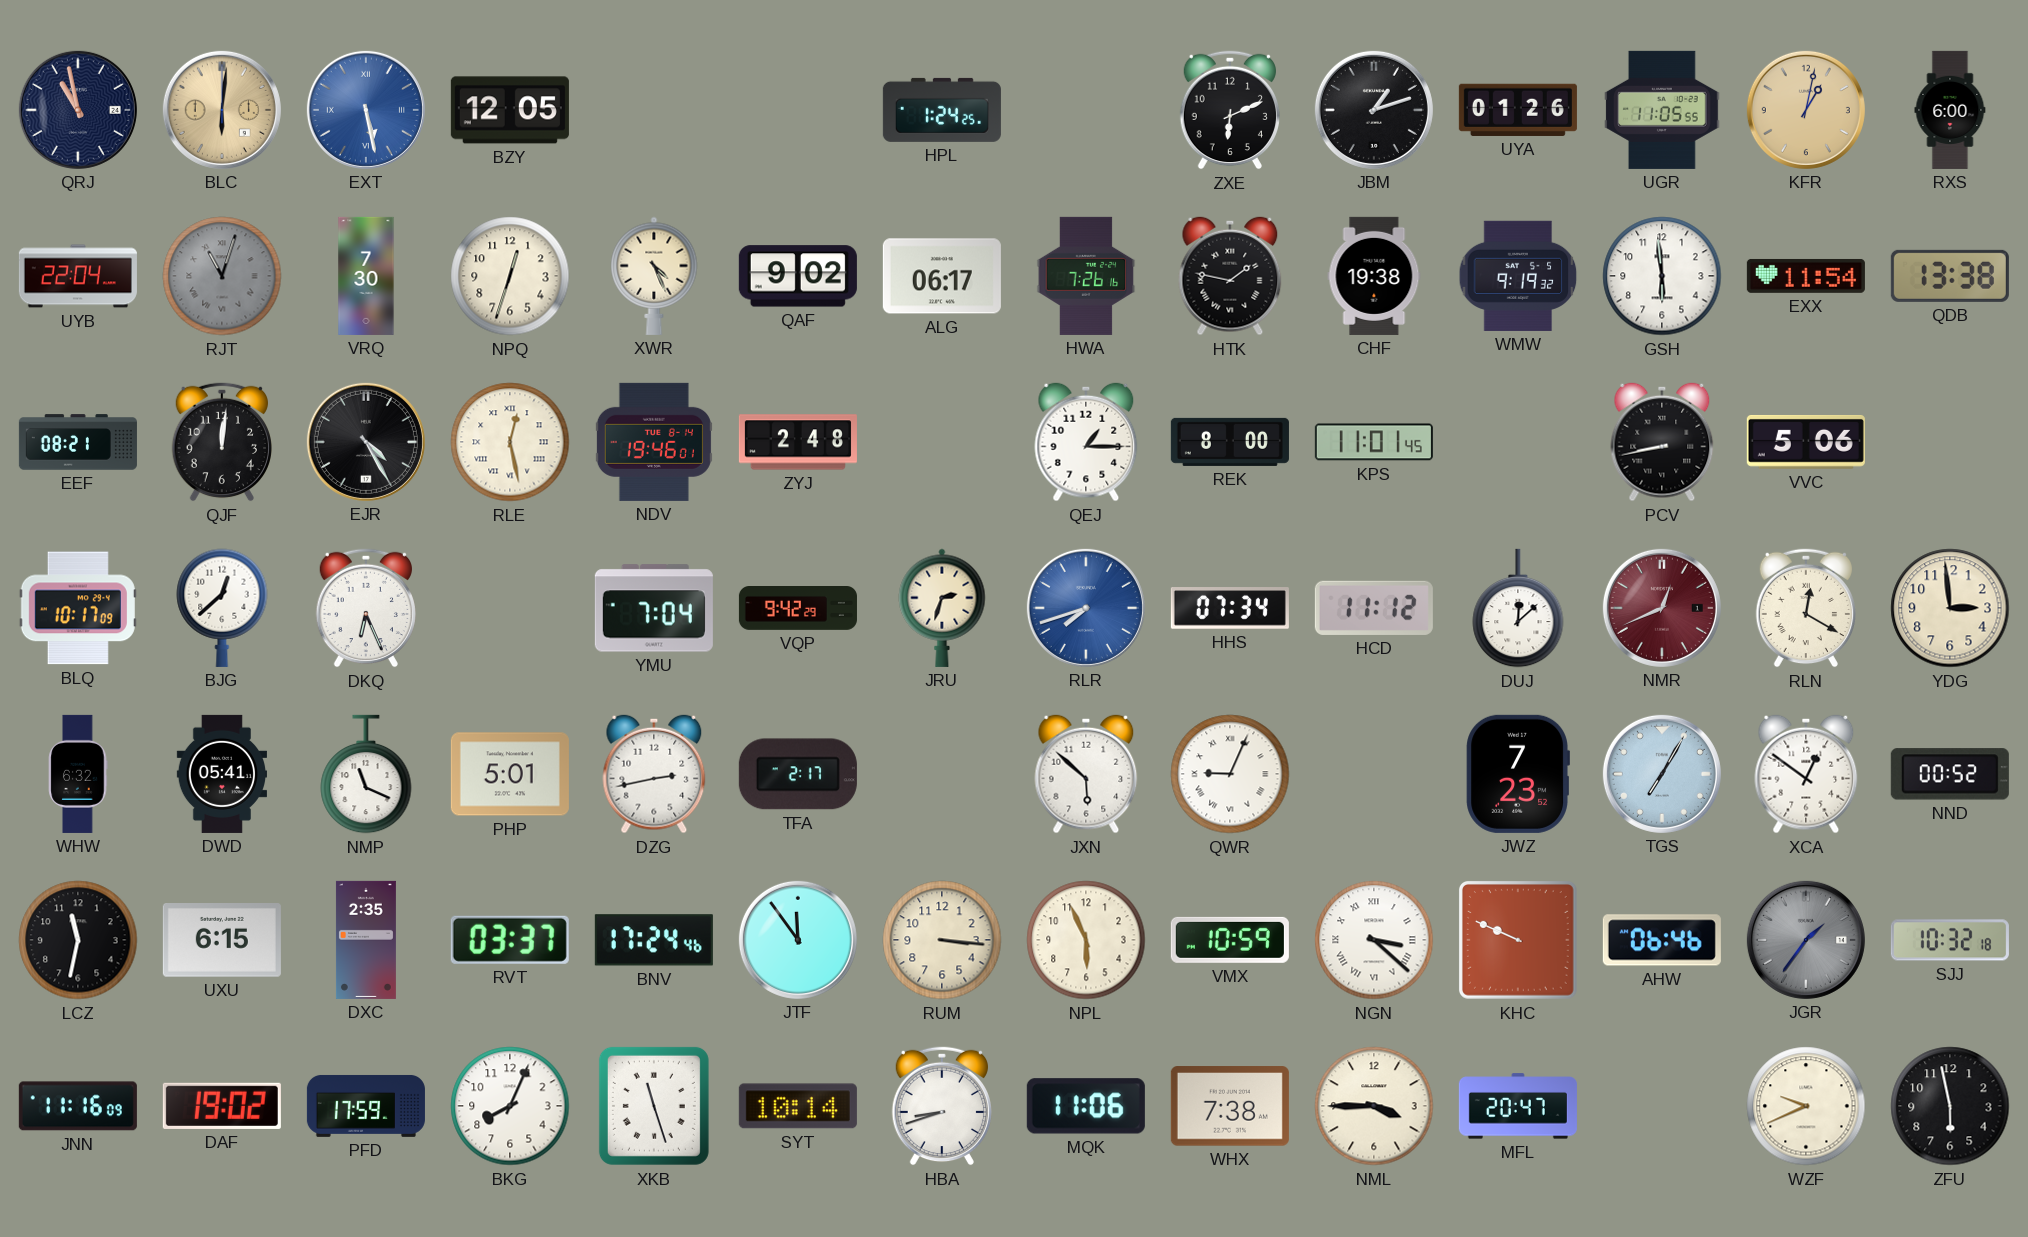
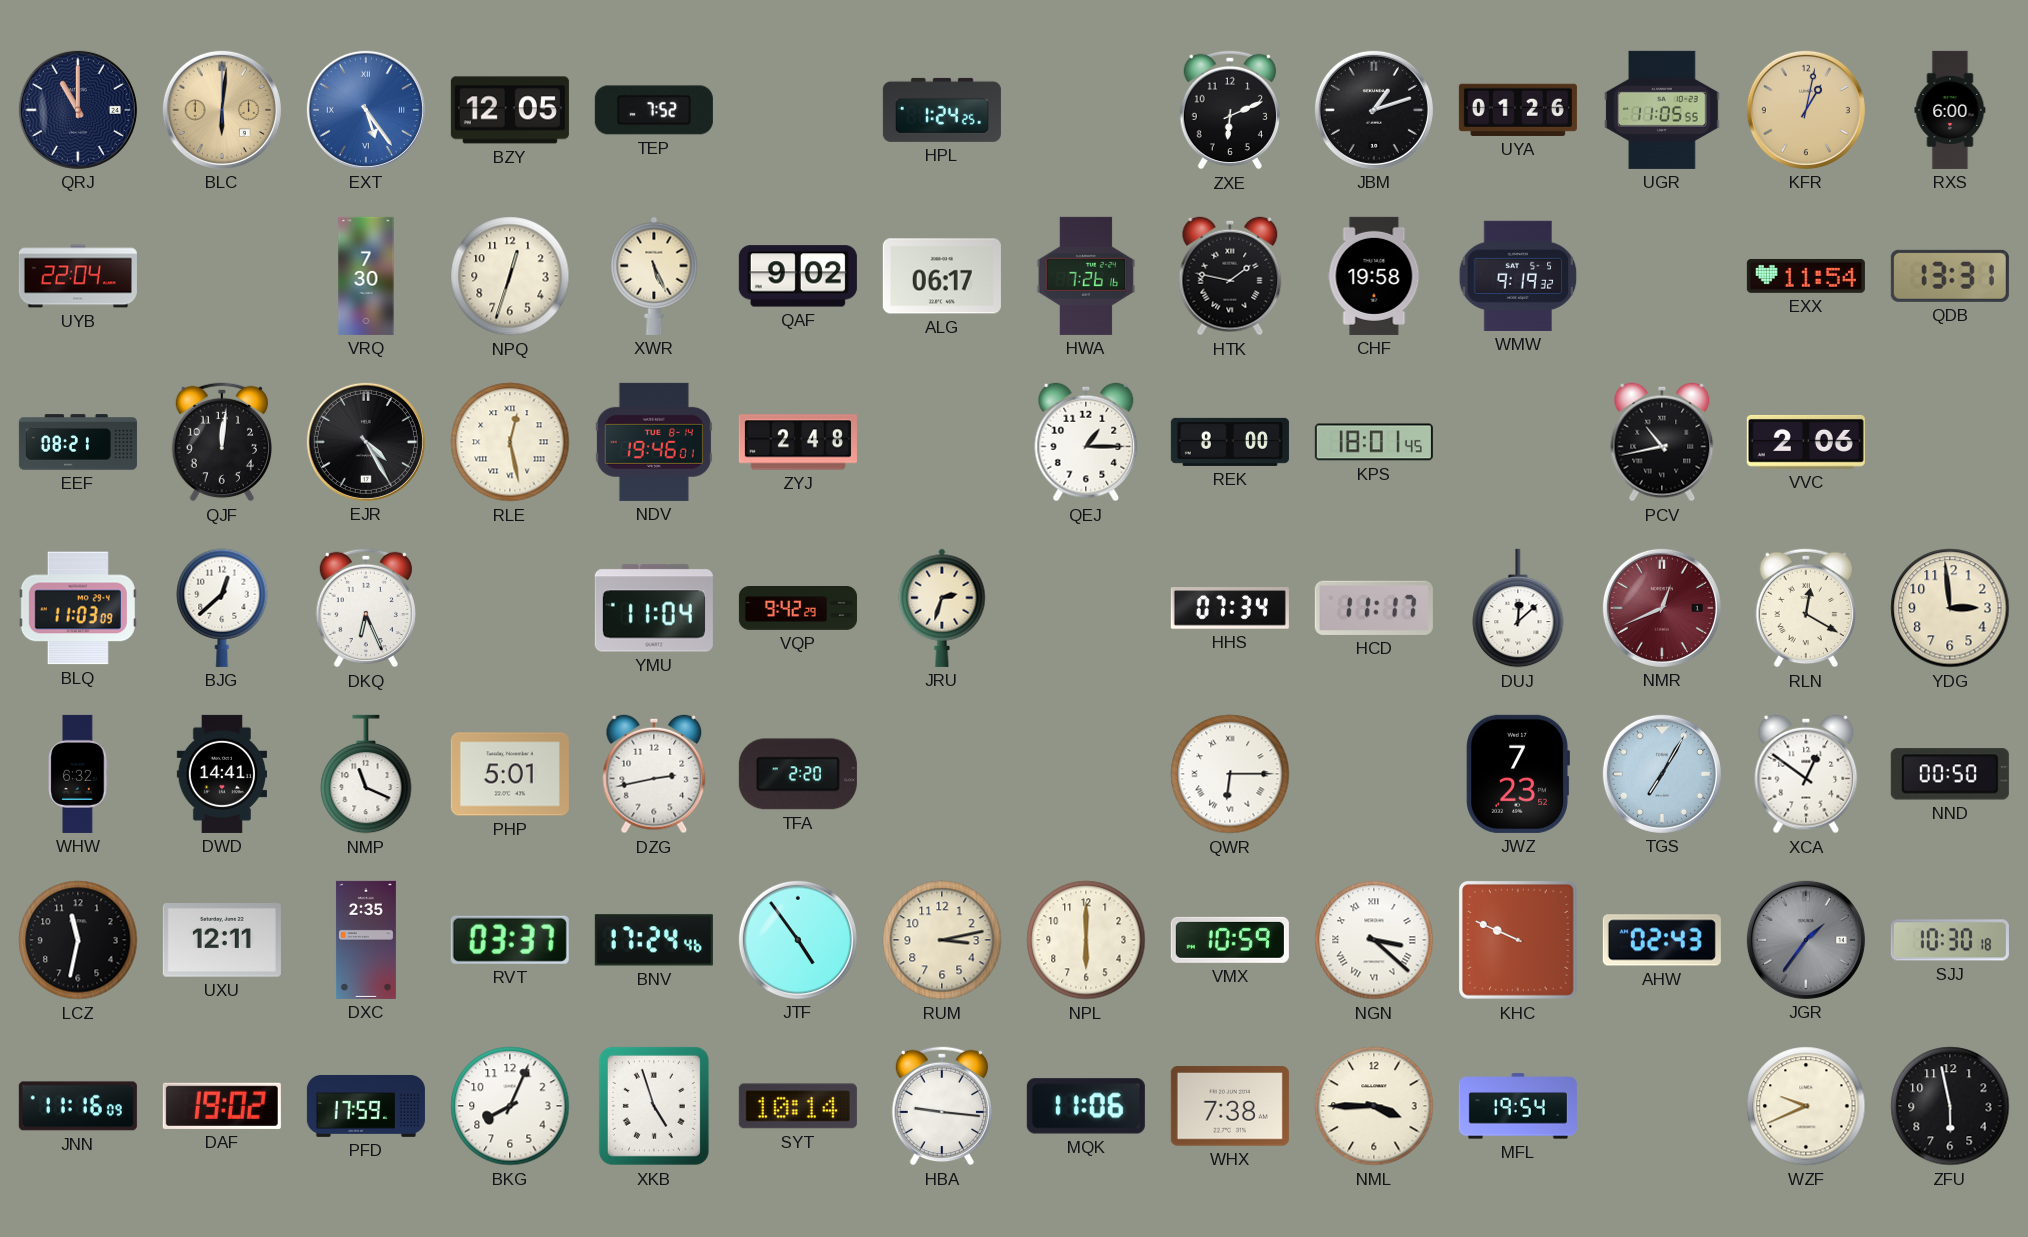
QRJ: 10:58 -> 11:00
EXT: 5:28 -> 5:24
TEP: none -> 7:52
RJT: 11:03 -> none
XWR: 4:26 -> 5:26
CHF: 19:38 -> 19:58
GSH: 5:59 -> none
QDB: 13:38 -> 13:31
KPS: 11:01 -> 18:01
PCV: 8:43 -> 10:43
VVC: 5:06 -> 2:06
BLQ: 10:17 -> 11:03
YMU: 7:04 -> 11:04
RLR: 7:42 -> none
HCD: 11:12 -> 11:17
DWD: 05:41 -> 14:41
TFA: 2:17 -> 2:20
JXN: 5:52 -> none
QWR: 9:04 -> 6:15
NND: 00:52 -> 00:50
UXU: 6:15 -> 12:11
JTF: 11:54 -> 4:54
RUM: 3:16 -> 3:13
NPL: 5:56 -> 6:00
AHW: 06:46 -> 02:43
SJJ: 10:32 -> 10:30
XKB: 11:27 -> 4:57
HBA: 8:42 -> 9:16
MFL: 20:47 -> 19:54
